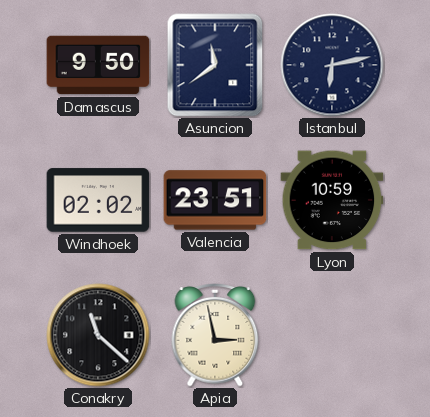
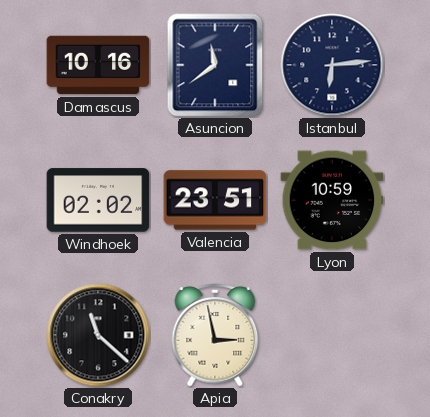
Damascus: 9:50 -> 10:16
Istanbul: 6:13 -> 6:14
